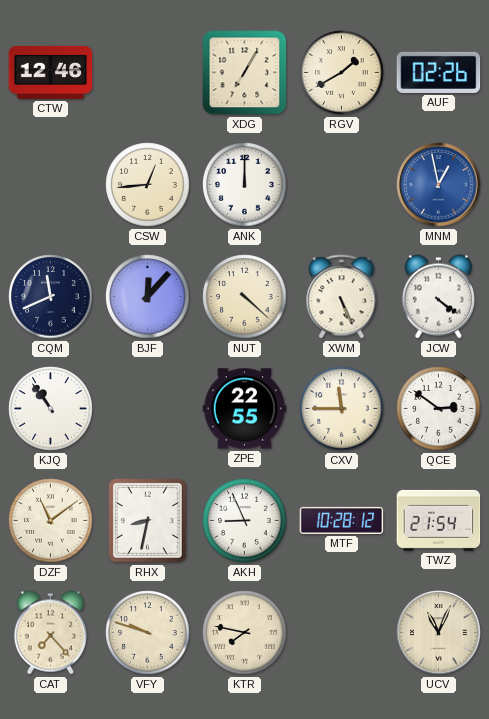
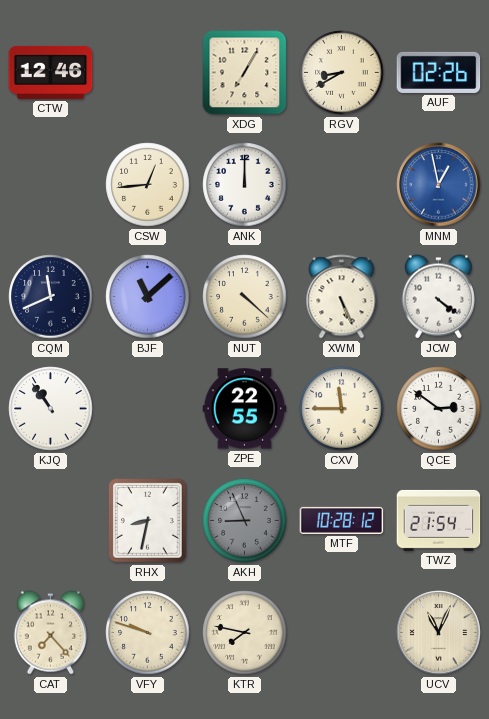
RGV: 1:40 -> 8:40
BJF: 12:07 -> 11:08
DZF: 11:09 -> none
AKH dial: white -> grey
